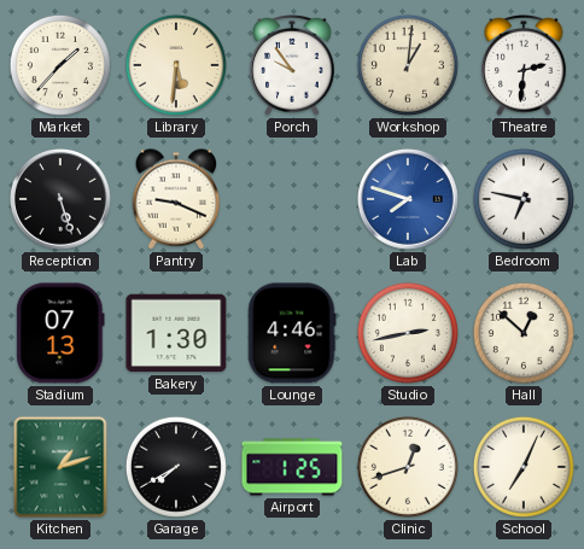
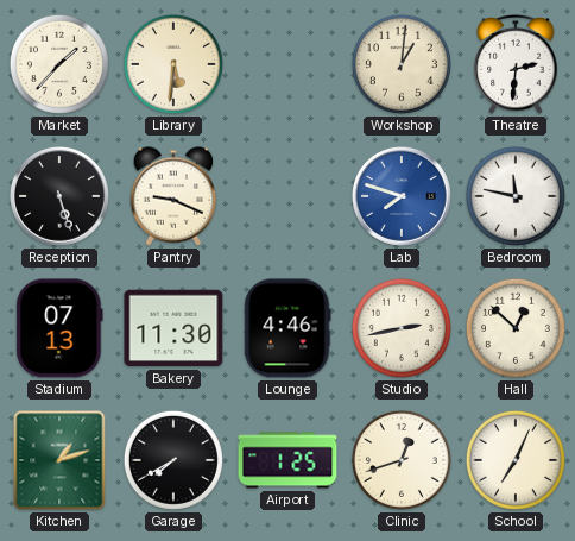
Porch: 9:54 -> none
Bedroom: 6:47 -> 11:47
Bakery: 1:30 -> 11:30
